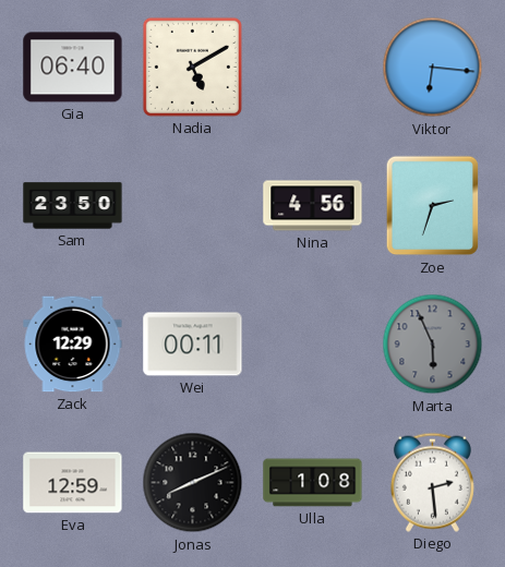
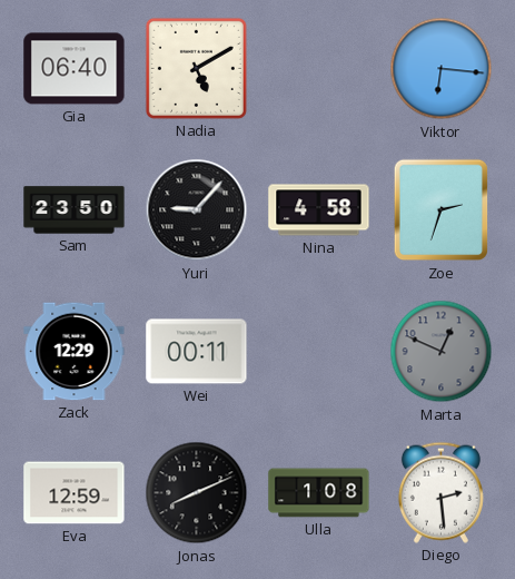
Yuri: none -> 9:07
Nina: 4:56 -> 4:58
Marta: 5:56 -> 12:49
